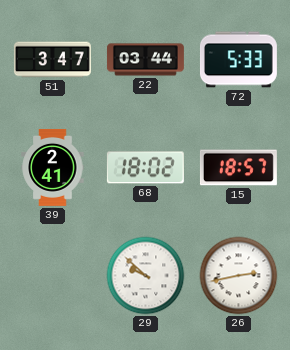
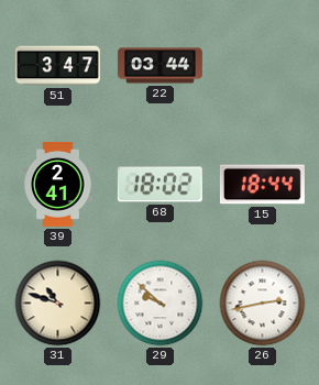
72: 5:33 -> none
15: 18:57 -> 18:44
31: none -> 10:48
